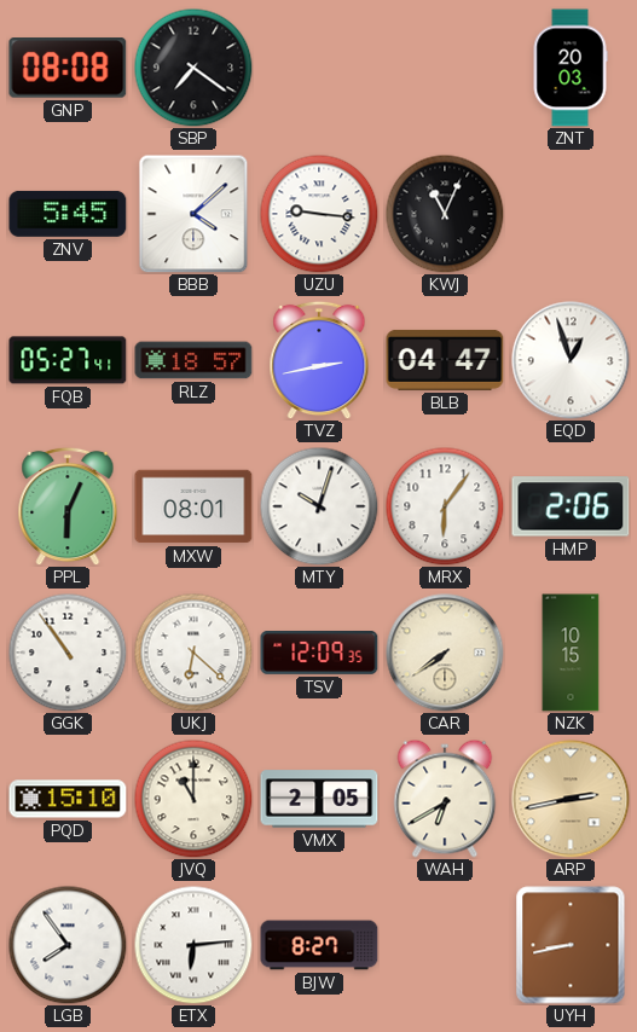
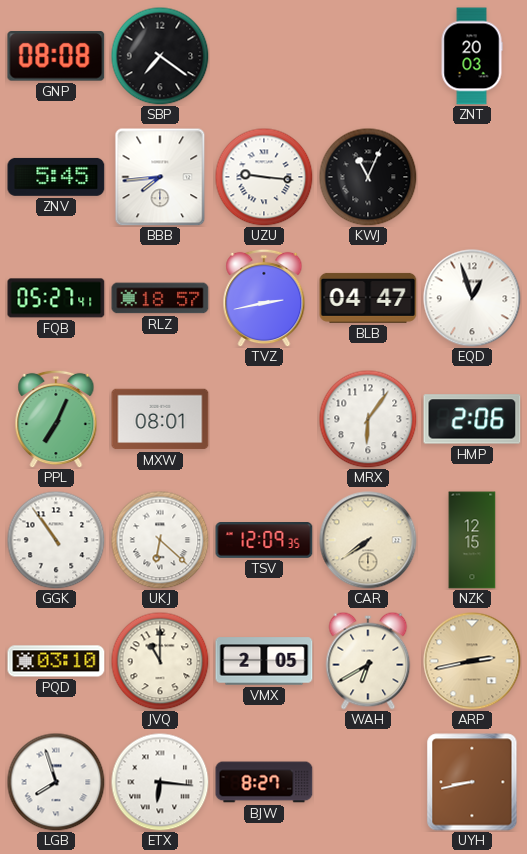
BBB: 4:08 -> 7:44
PPL: 6:04 -> 7:04
MTY: 10:03 -> none
NZK: 10:15 -> 12:15
PQD: 15:10 -> 03:10
LGB: 7:54 -> 7:57
ETX: 6:14 -> 6:16
